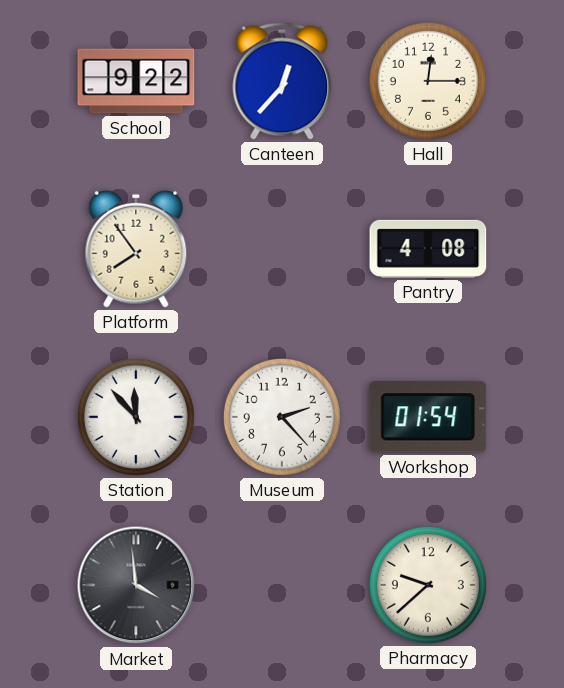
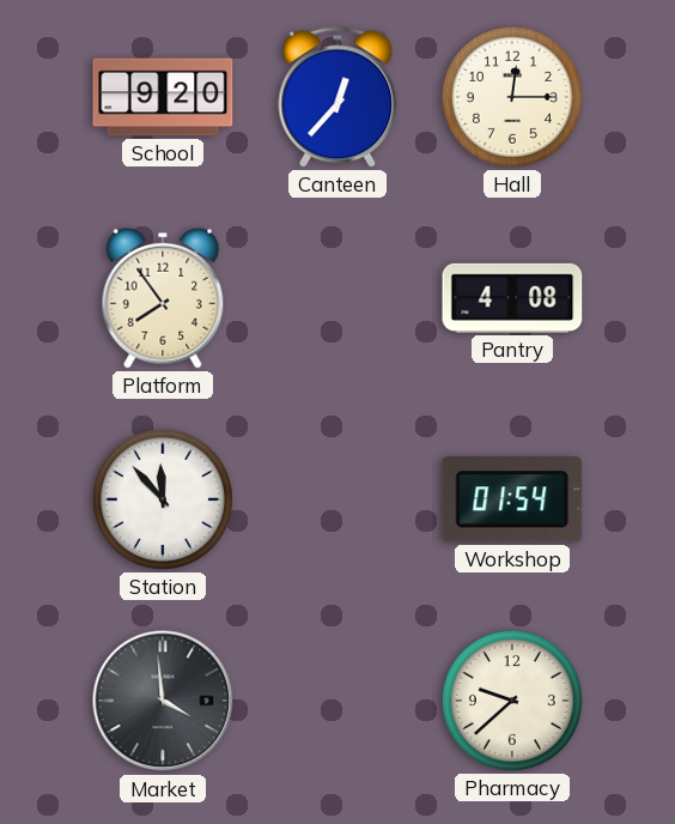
School: 9:22 -> 9:20
Museum: 2:23 -> none
